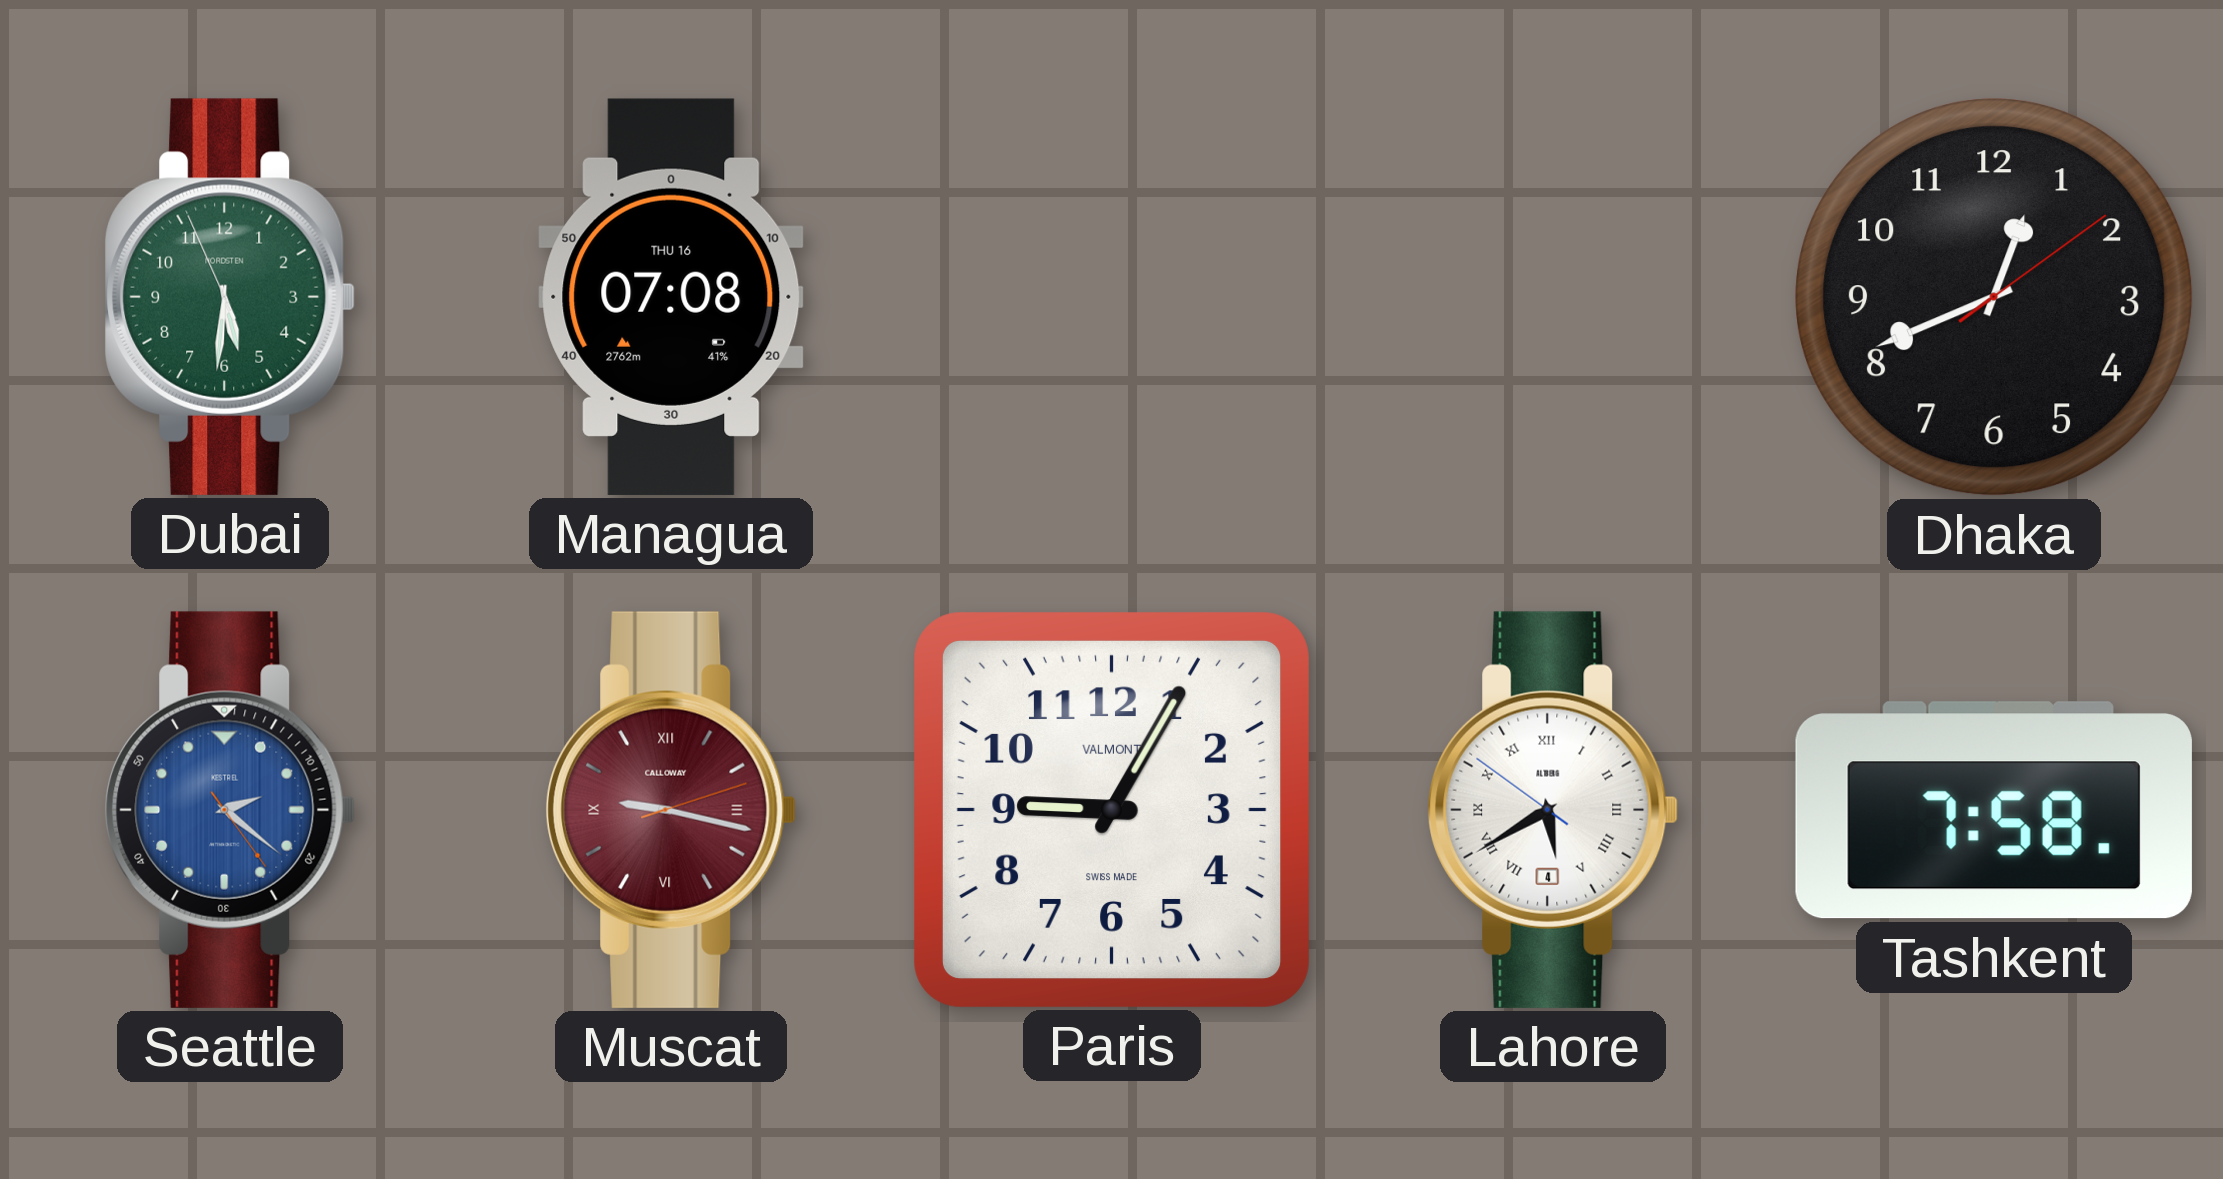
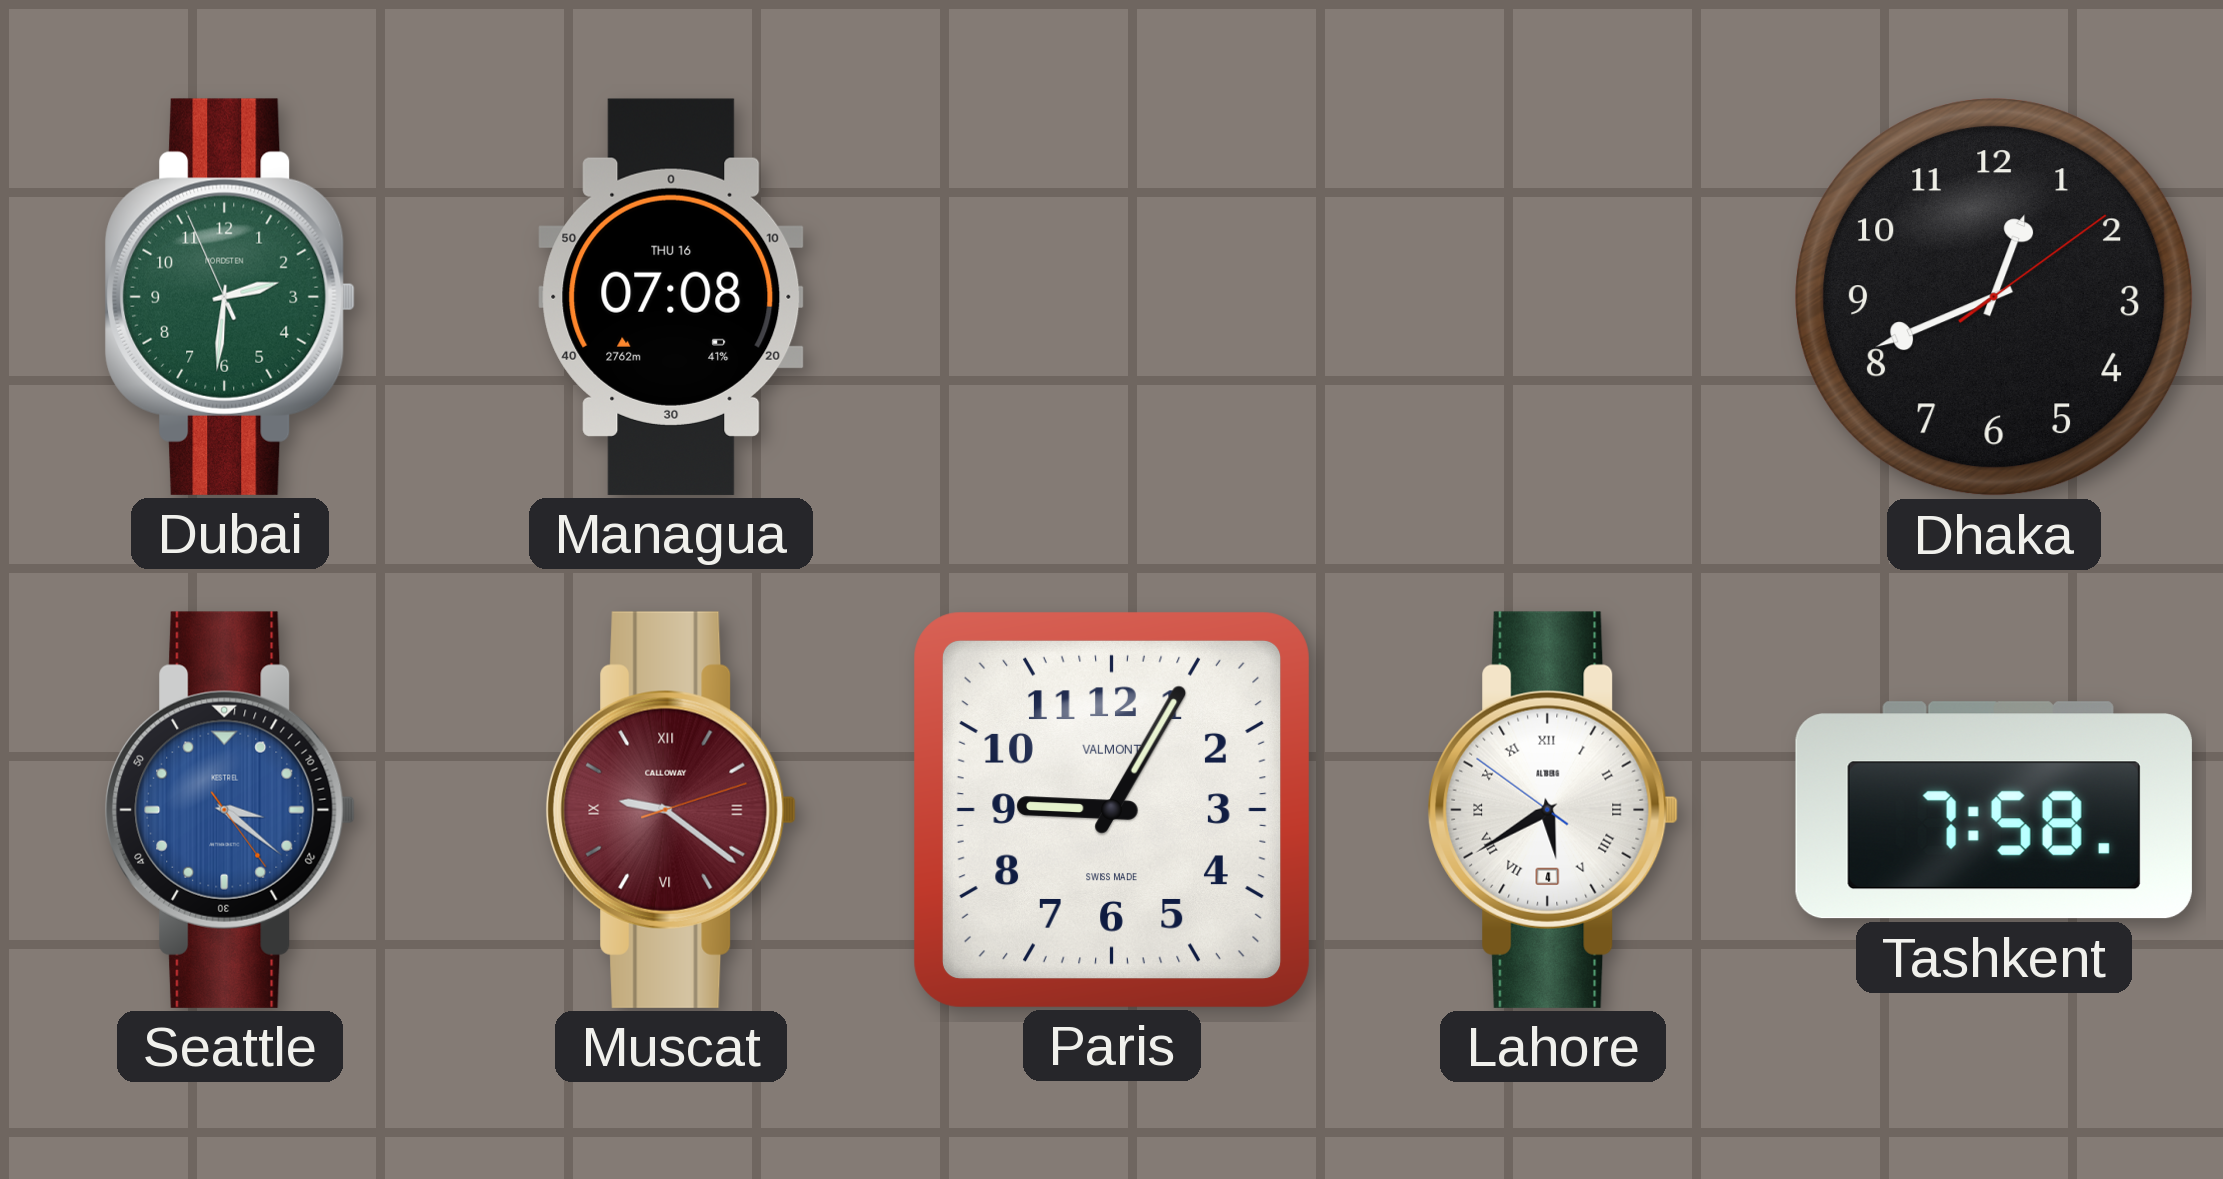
Dubai: 5:30 -> 2:30
Seattle: 2:21 -> 3:21
Muscat: 9:17 -> 9:21
